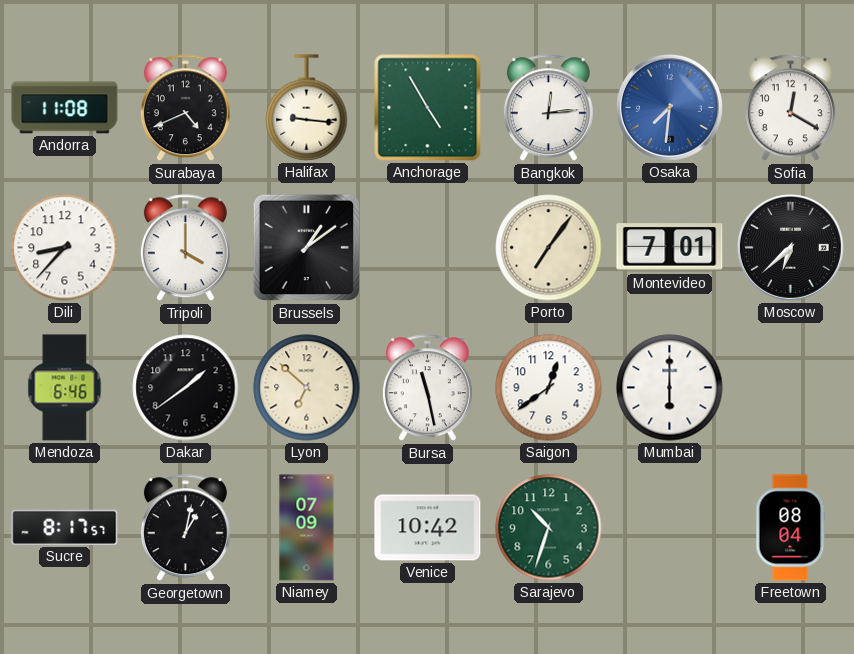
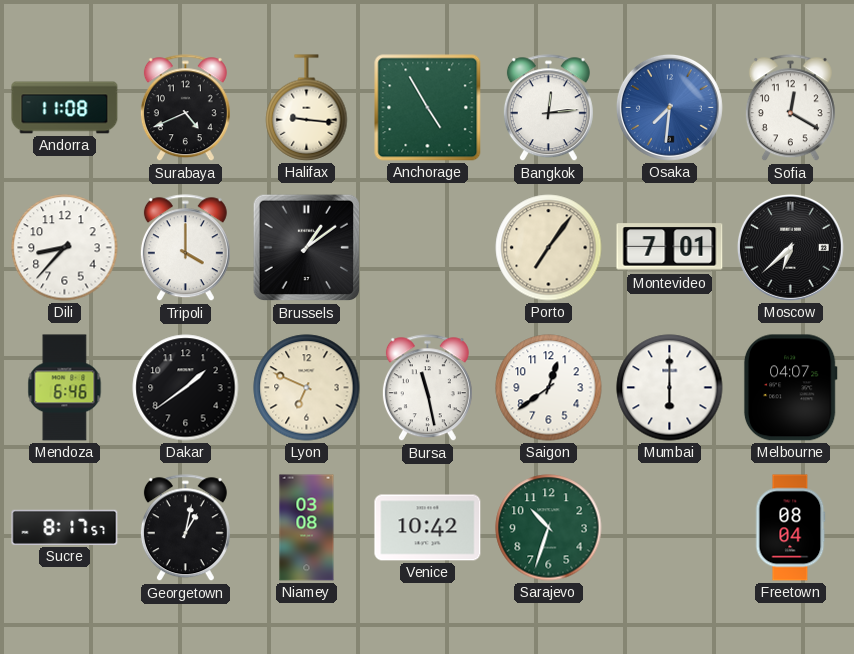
Lyon: 6:52 -> 6:49
Melbourne: none -> 04:07
Niamey: 07:09 -> 03:08
